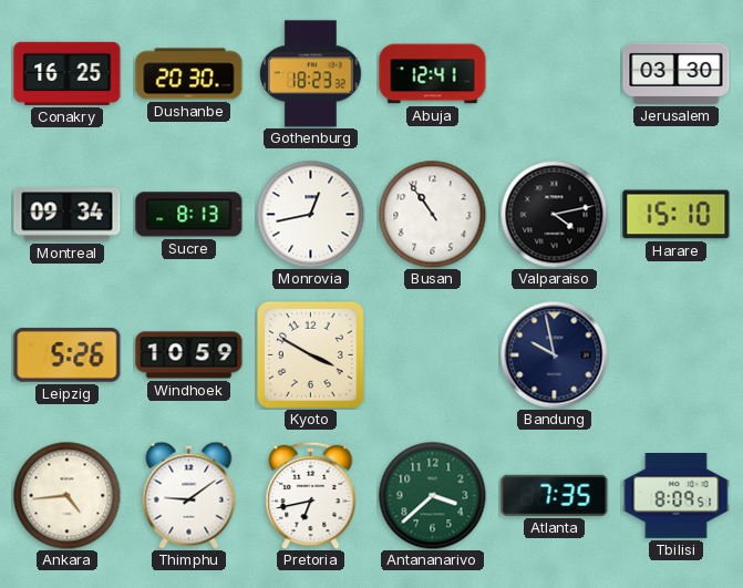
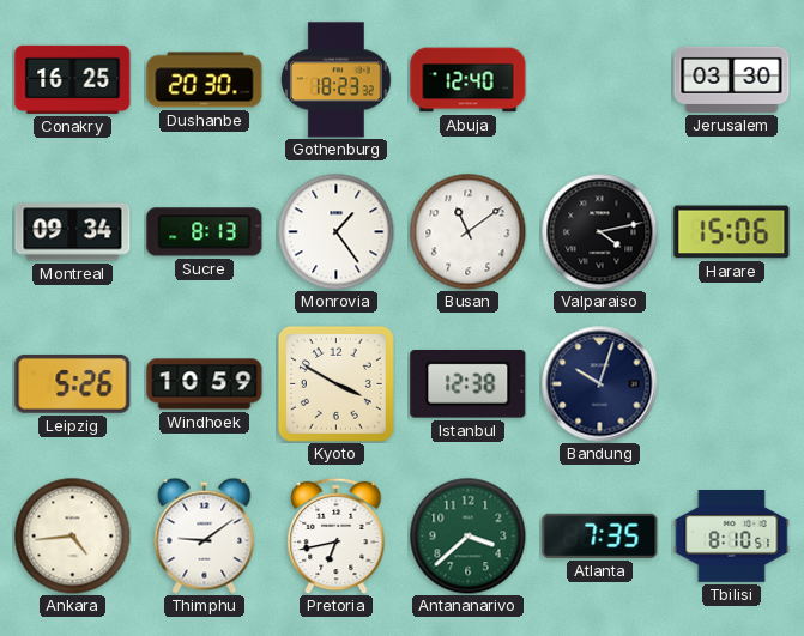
Abuja: 12:41 -> 12:40
Monrovia: 12:43 -> 1:24
Busan: 10:54 -> 11:09
Harare: 15:10 -> 15:06
Istanbul: none -> 12:38
Bandung: 9:58 -> 10:03
Tbilisi: 8:09 -> 8:10
